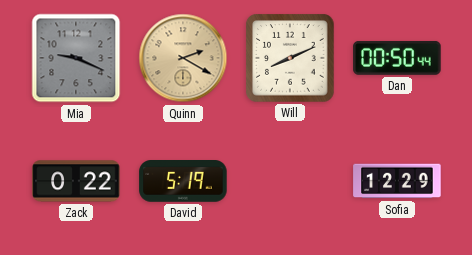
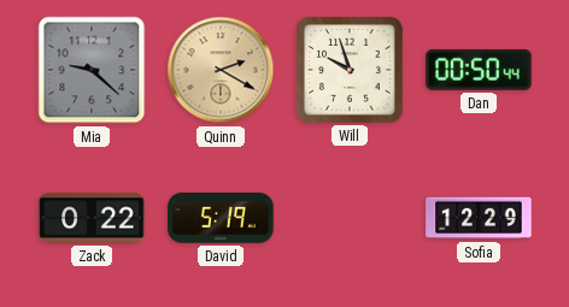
Mia: 9:19 -> 9:22
Will: 8:11 -> 9:57
